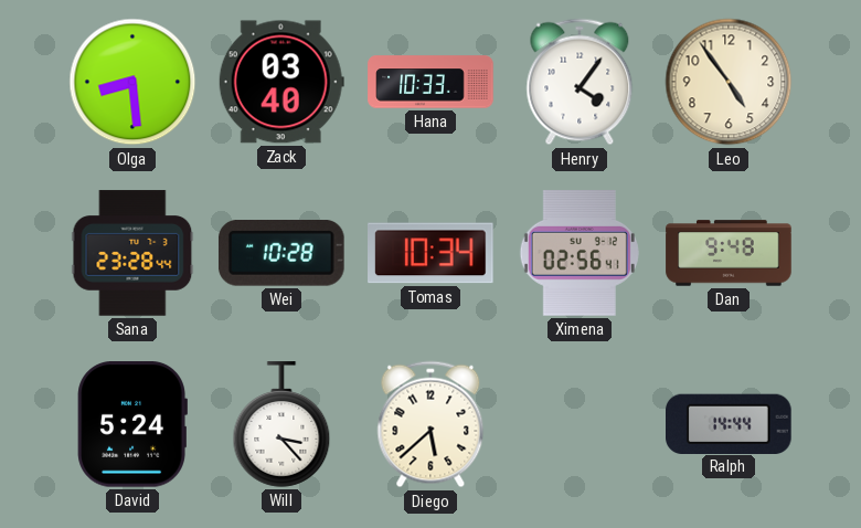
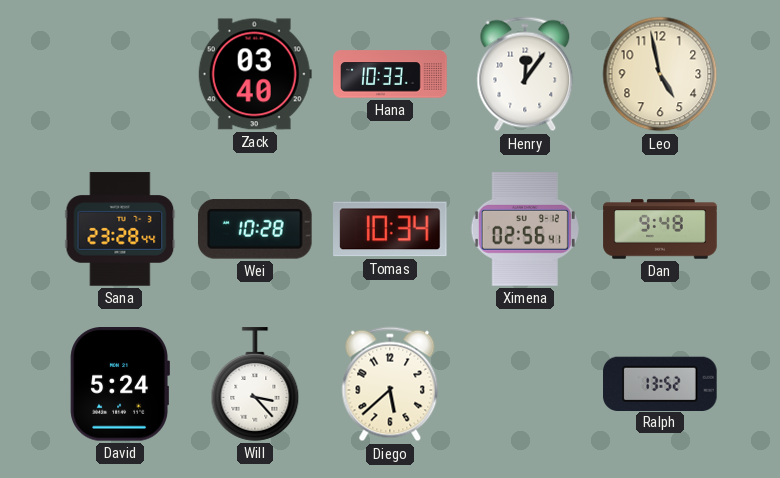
Olga: 8:29 -> none
Henry: 4:06 -> 12:06
Leo: 4:54 -> 4:58
Ralph: 14:44 -> 13:52
